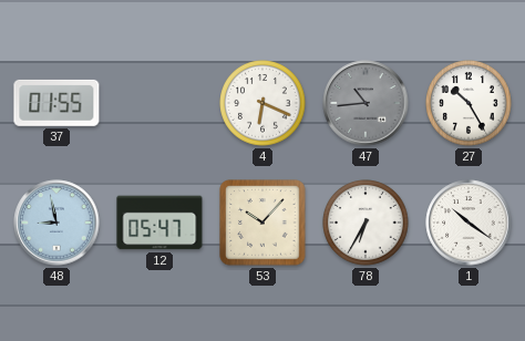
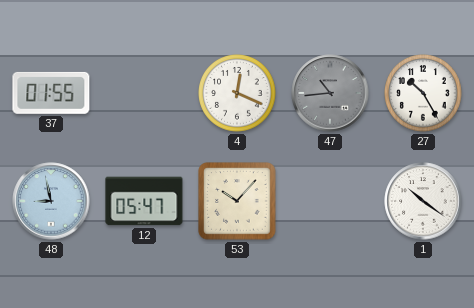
4: 6:19 -> 12:19
78: 6:35 -> none
